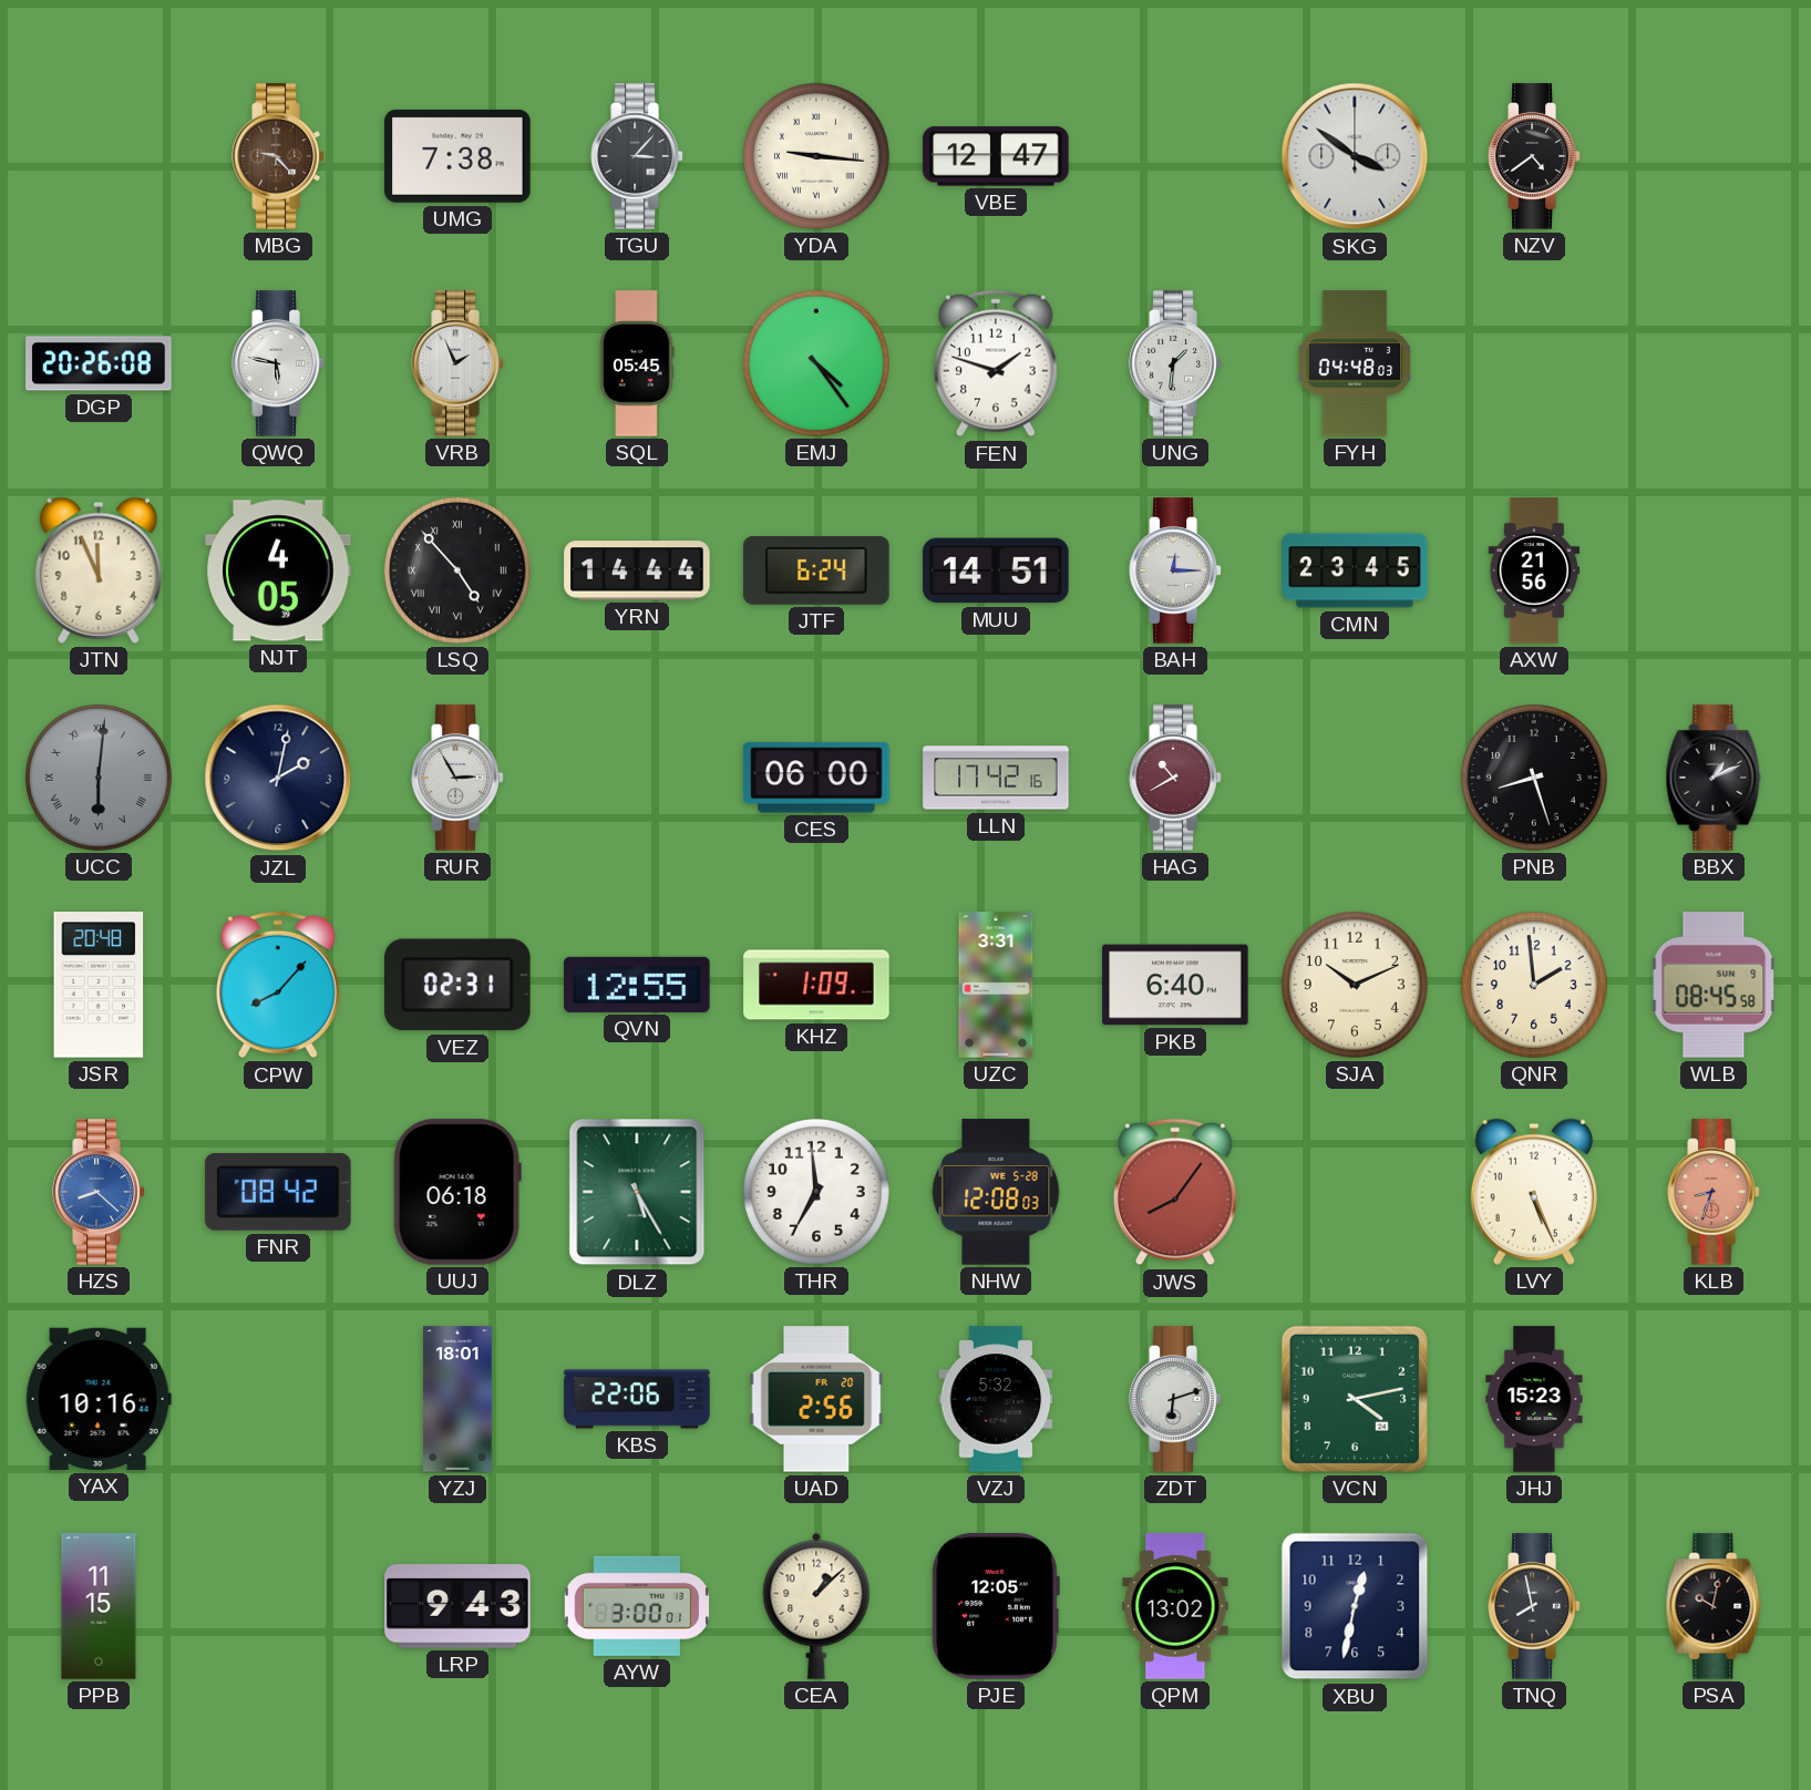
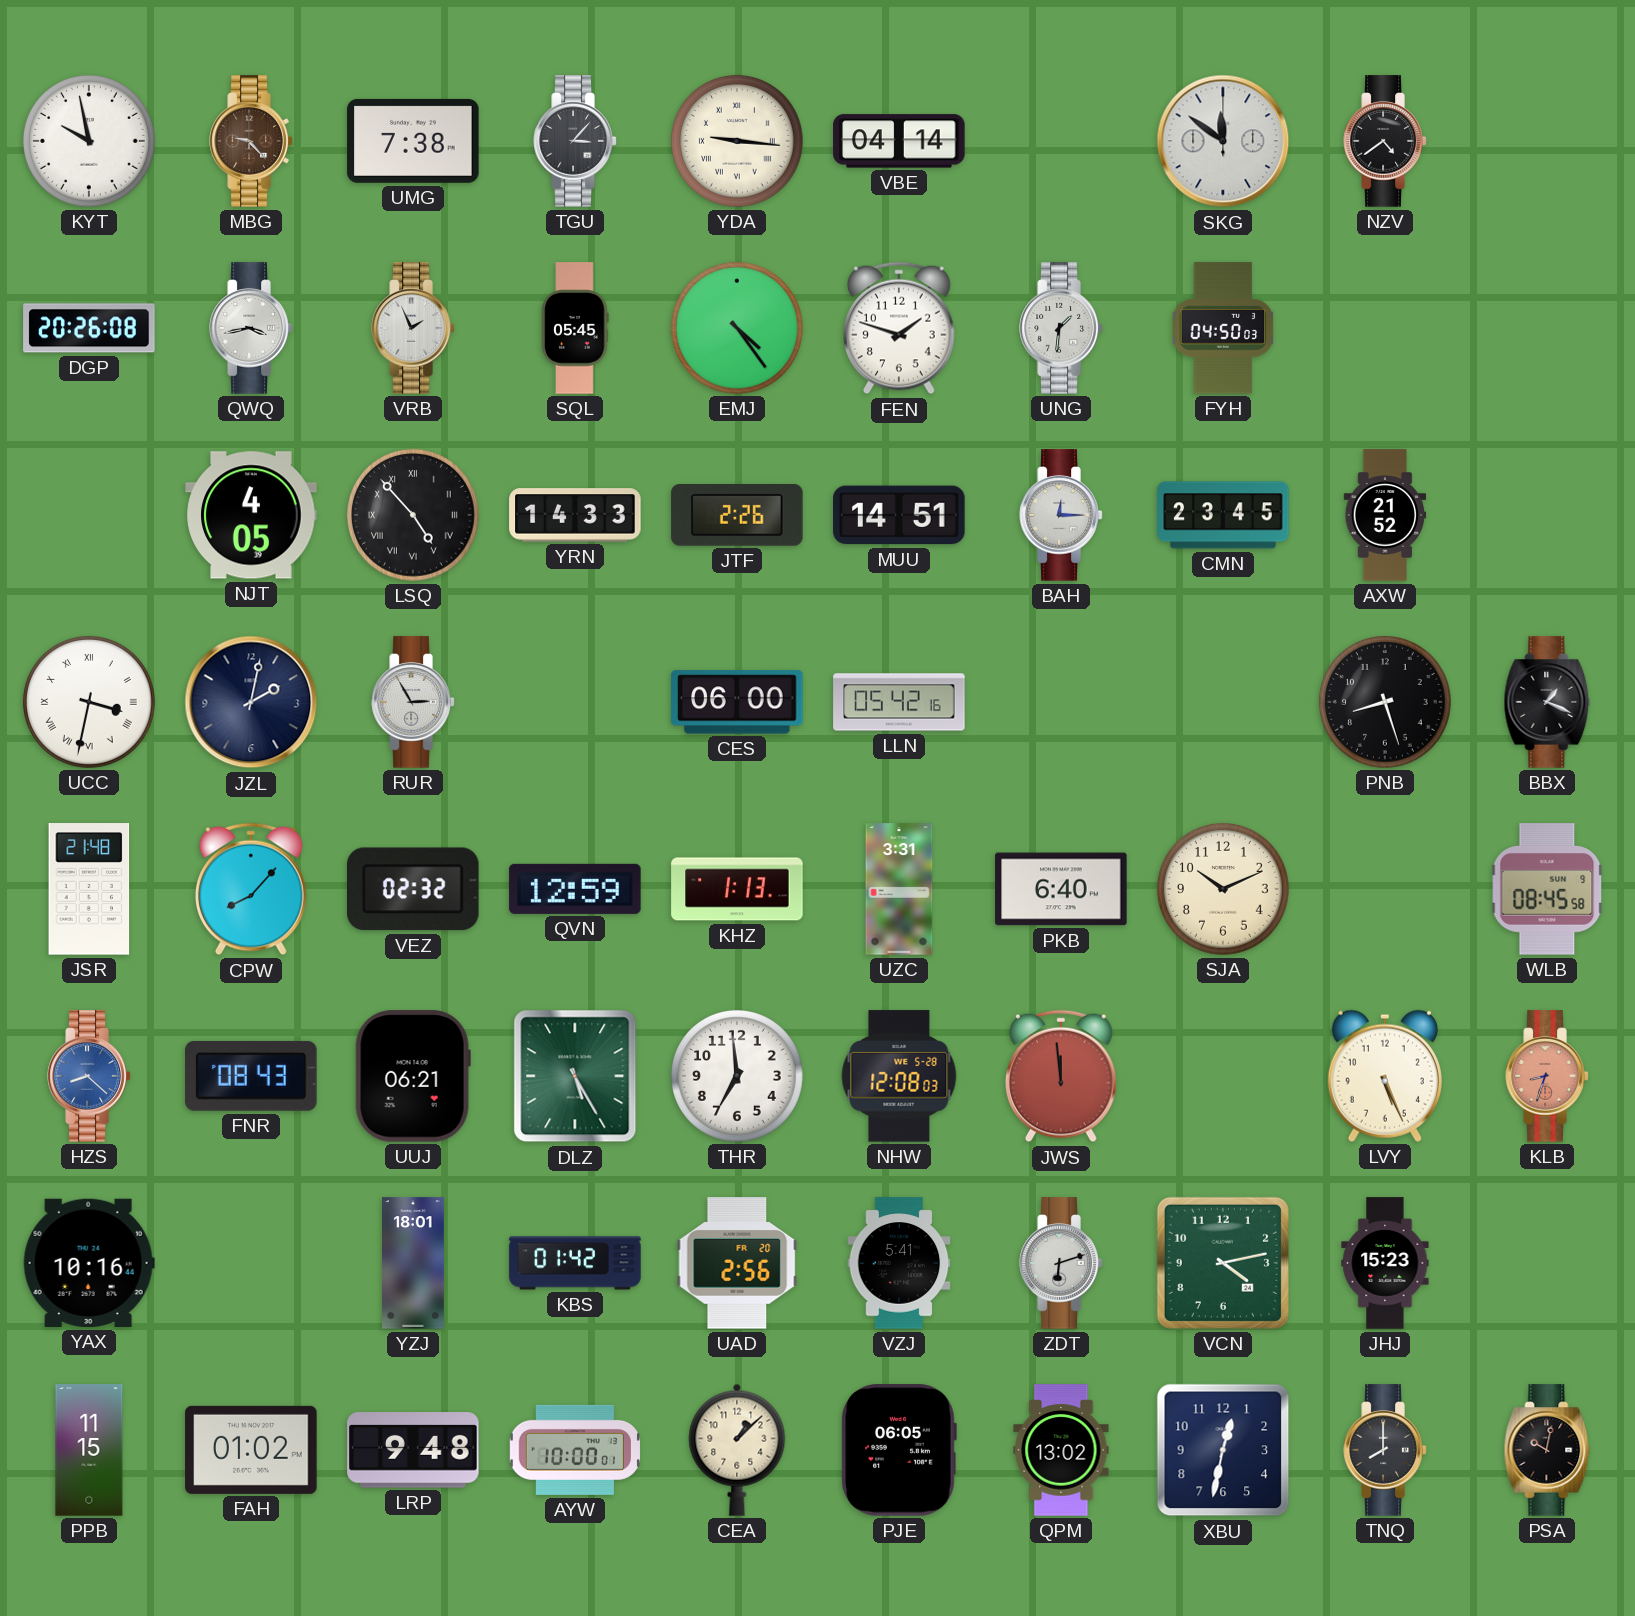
KYT: none -> 9:58
VBE: 12:47 -> 04:14
SKG: 3:51 -> 11:51
QWQ: 5:47 -> 3:43
FYH: 04:48 -> 04:50
JTN: 11:56 -> none
YRN: 14:44 -> 14:33
JTF: 6:24 -> 2:26
AXW: 21:56 -> 21:52
UCC: 6:01 -> 3:32
UCC dial: grey -> white
LLN: 17:42 -> 05:42
HAG: 10:40 -> none
BBX: 1:11 -> 1:19
JSR: 20:48 -> 21:48
VEZ: 02:31 -> 02:32
QVN: 12:55 -> 12:59
KHZ: 1:09 -> 1:13
QNR: 1:59 -> none
FNR: 08:42 -> 08:43
UUJ: 06:18 -> 06:21
JWS: 8:06 -> 11:59
KBS: 22:06 -> 01:42
VZJ: 5:32 -> 5:41
FAH: none -> 01:02
LRP: 9:43 -> 9:48
AYW: 3:00 -> 10:00
PJE: 12:05 -> 06:05
TNQ: 7:58 -> 8:00
